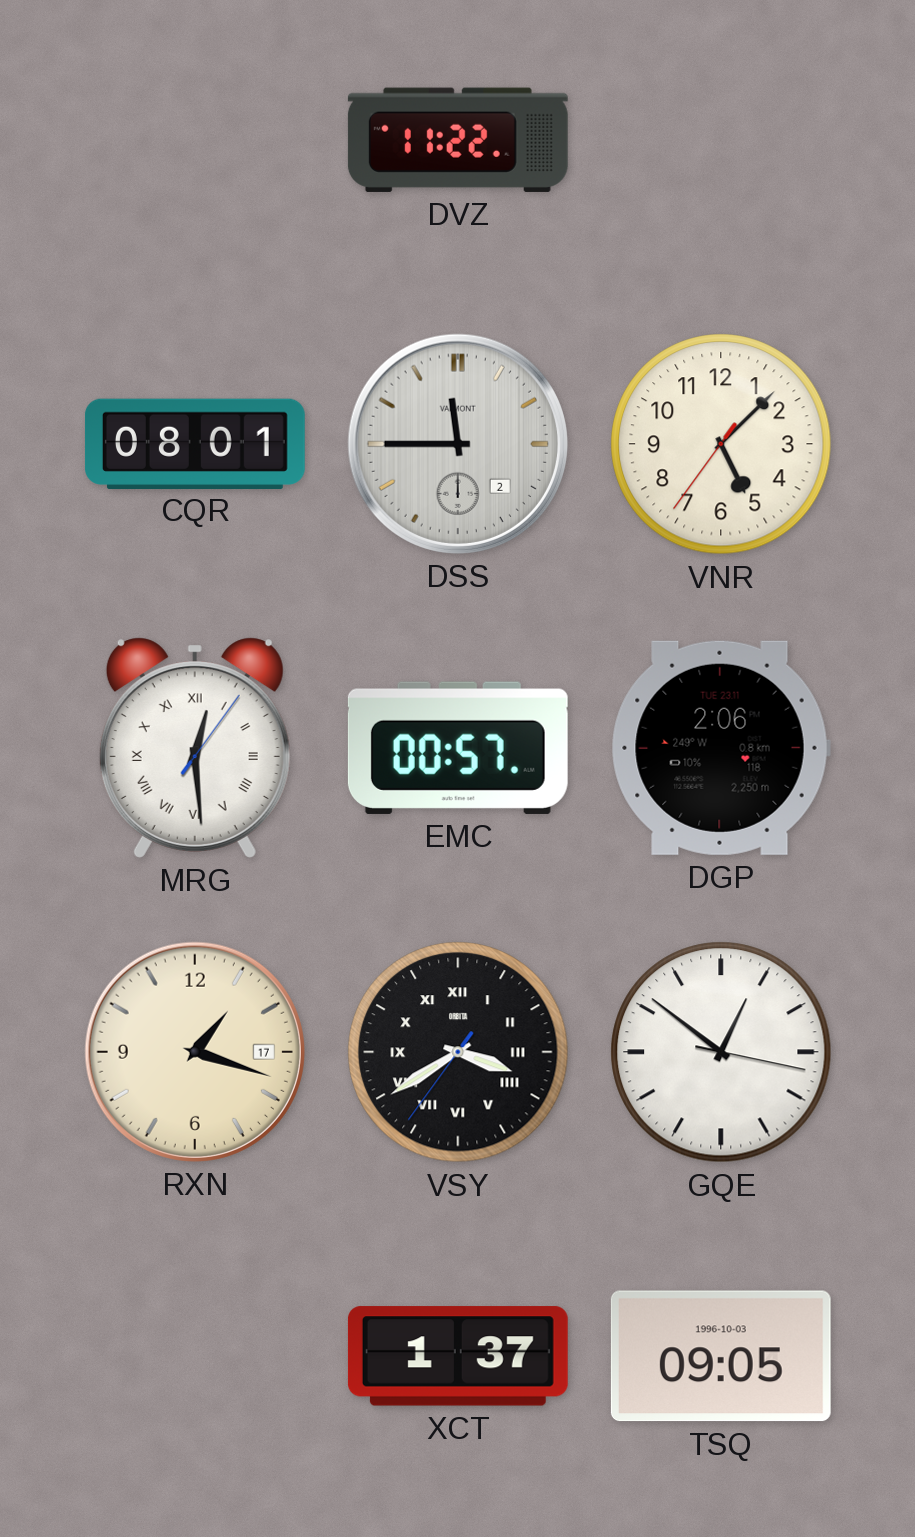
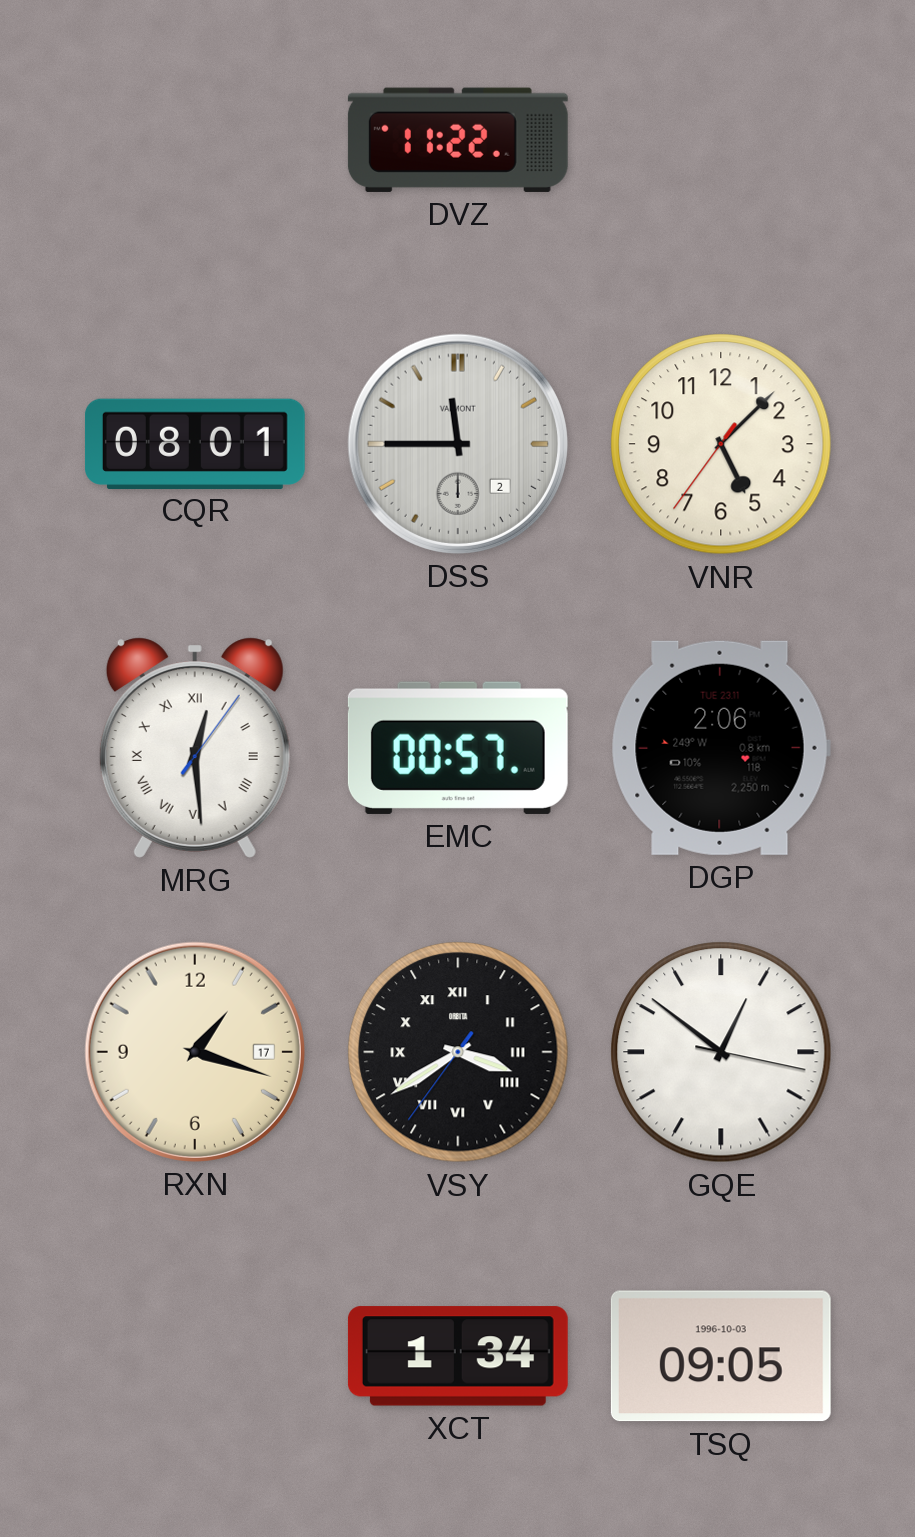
XCT: 1:37 -> 1:34
